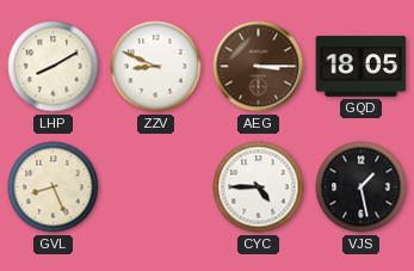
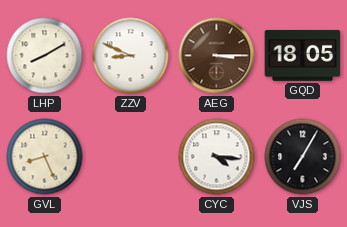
CYC: 4:45 -> 4:16
VJS: 1:28 -> 7:05
